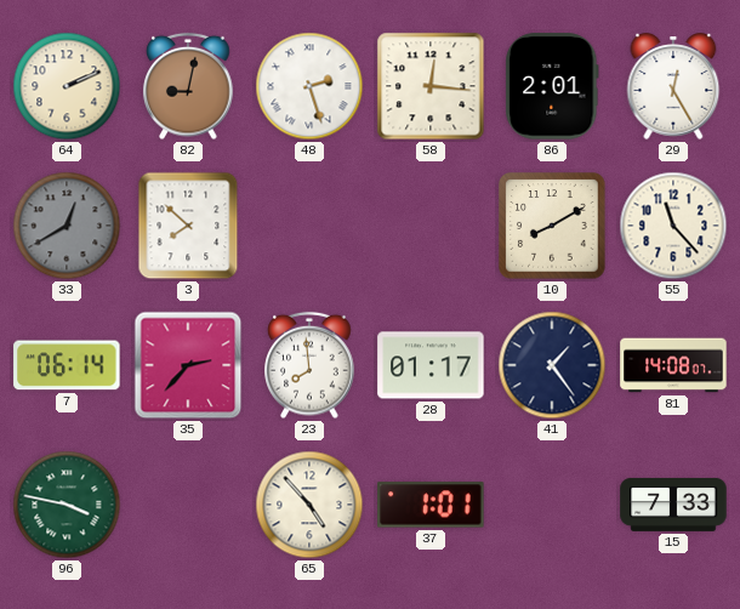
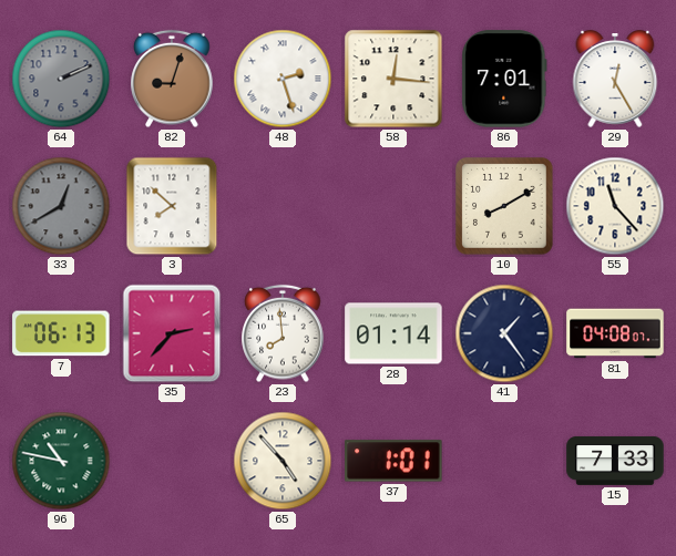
64 dial: cream -> grey
82: 9:02 -> 9:03
86: 2:01 -> 7:01
7: 06:14 -> 06:13
28: 01:17 -> 01:14
81: 14:08 -> 04:08
96: 3:47 -> 10:47
